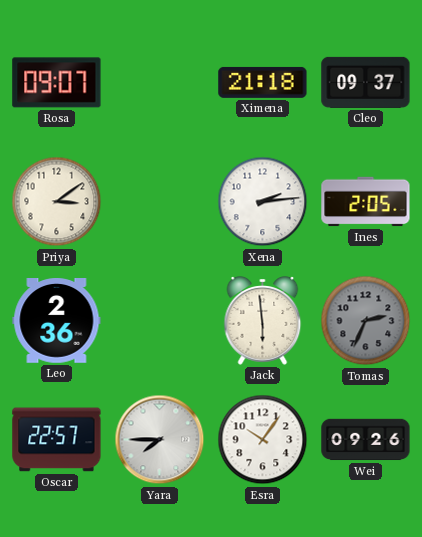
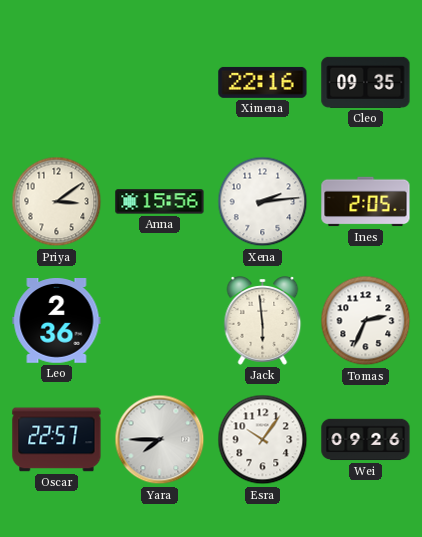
Rosa: 09:07 -> none
Ximena: 21:18 -> 22:16
Cleo: 09:37 -> 09:35
Anna: none -> 15:56
Tomas dial: grey -> white
